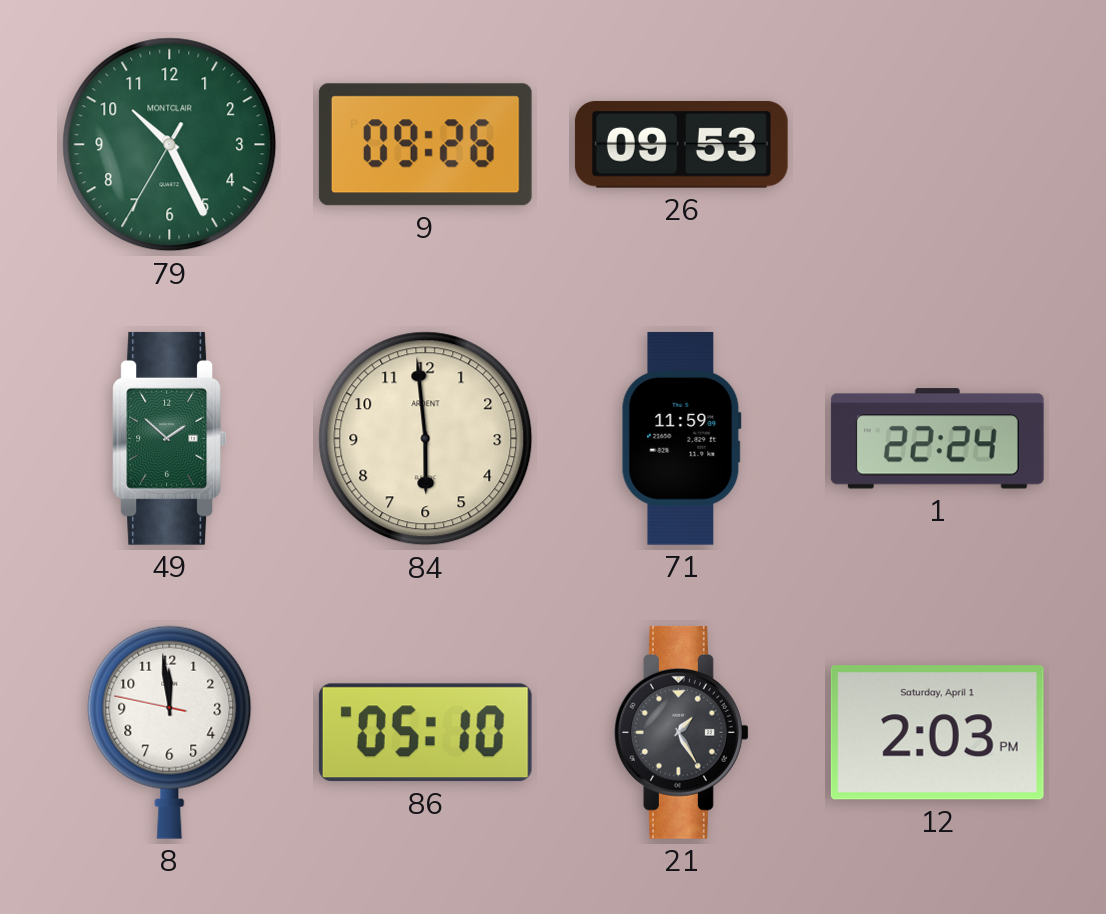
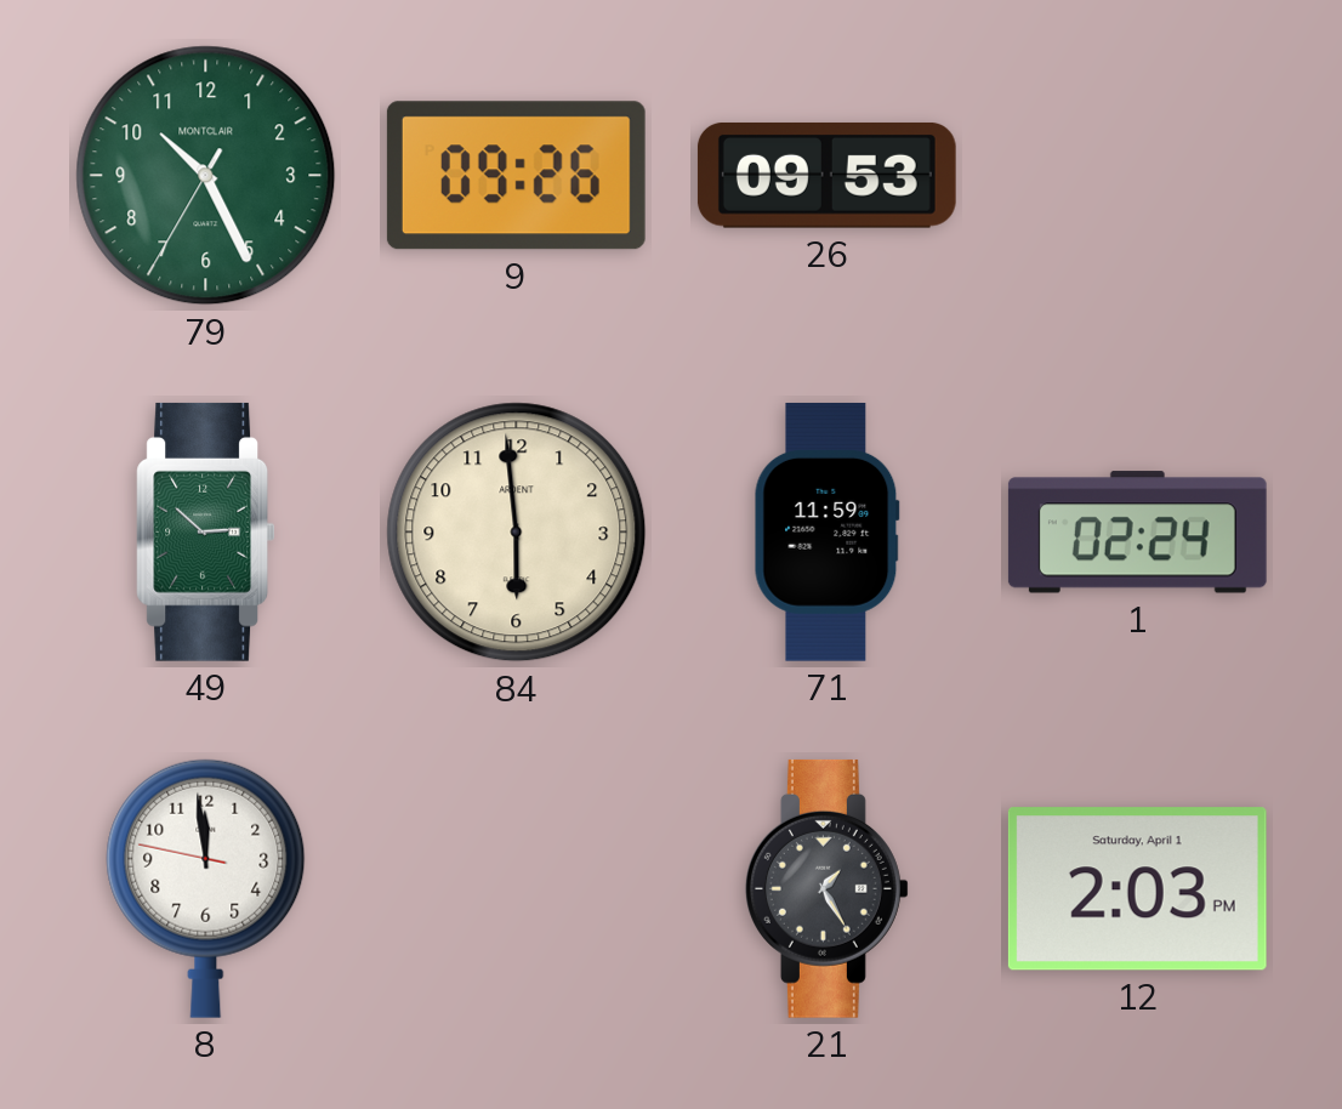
49: 1:52 -> 2:52
1: 22:24 -> 02:24
86: 05:10 -> none
